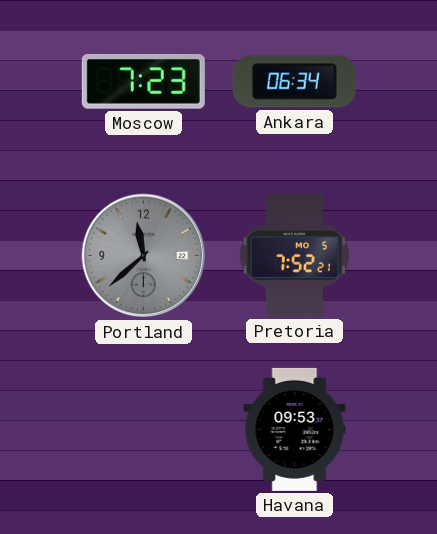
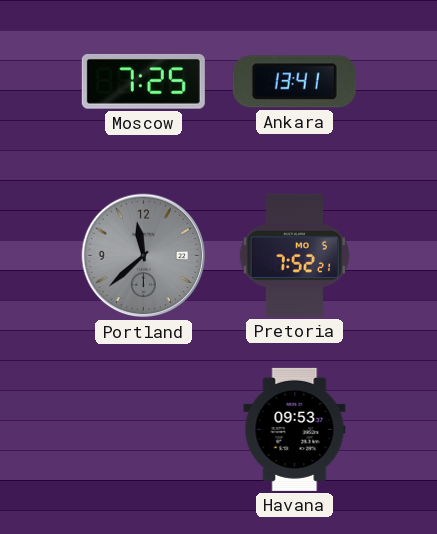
Moscow: 7:23 -> 7:25
Ankara: 06:34 -> 13:41
